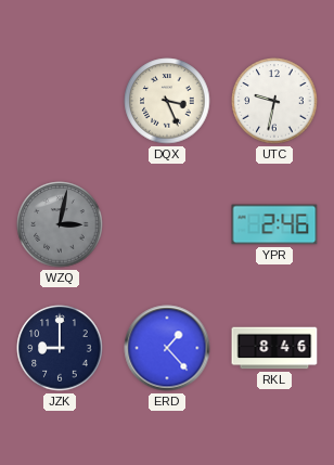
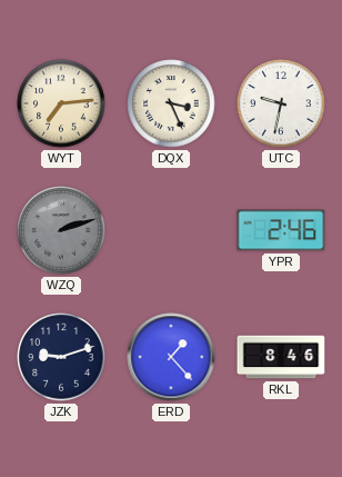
WYT: none -> 7:14
WZQ: 3:02 -> 2:12
JZK: 9:00 -> 9:12
